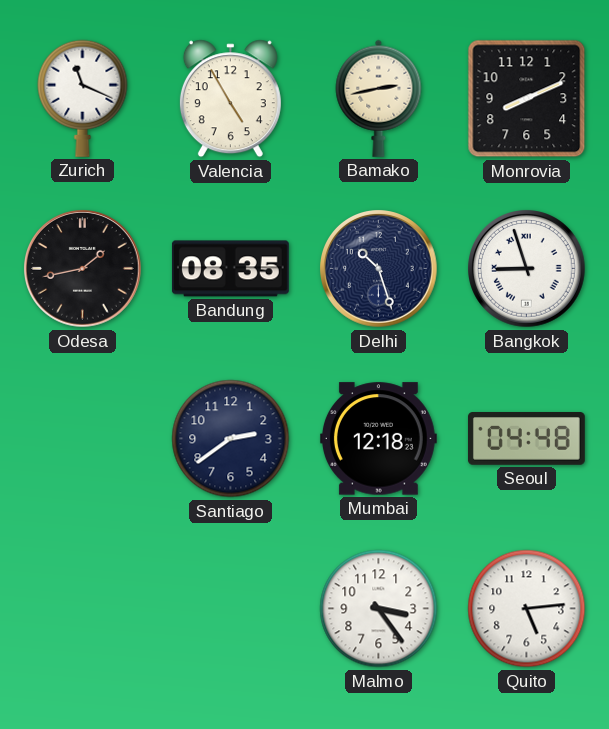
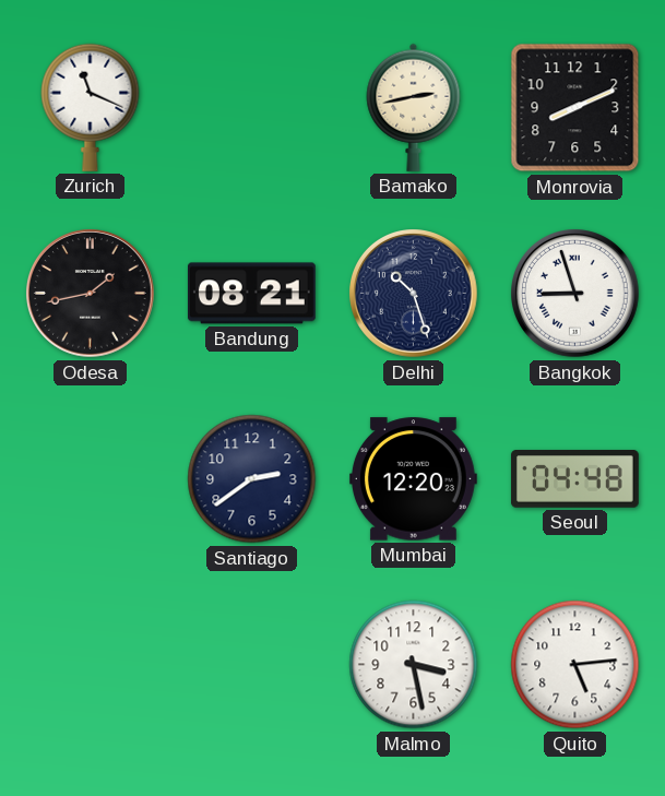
Valencia: 4:55 -> none
Bandung: 08:35 -> 08:21
Mumbai: 12:18 -> 12:20
Malmo: 3:24 -> 3:28
